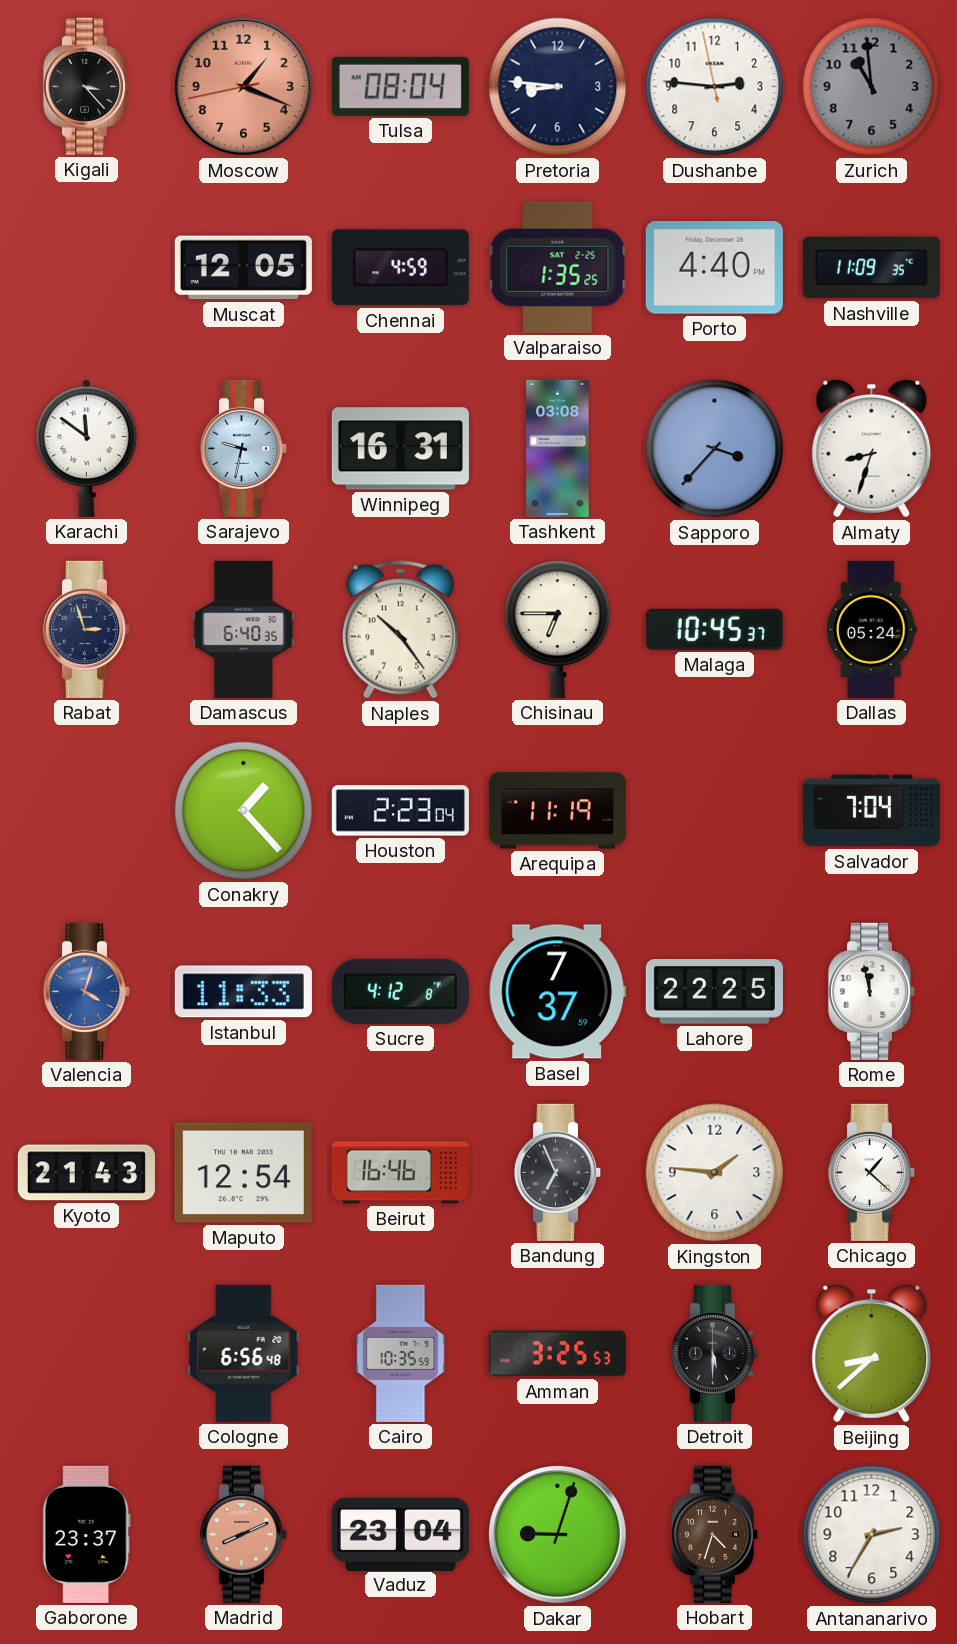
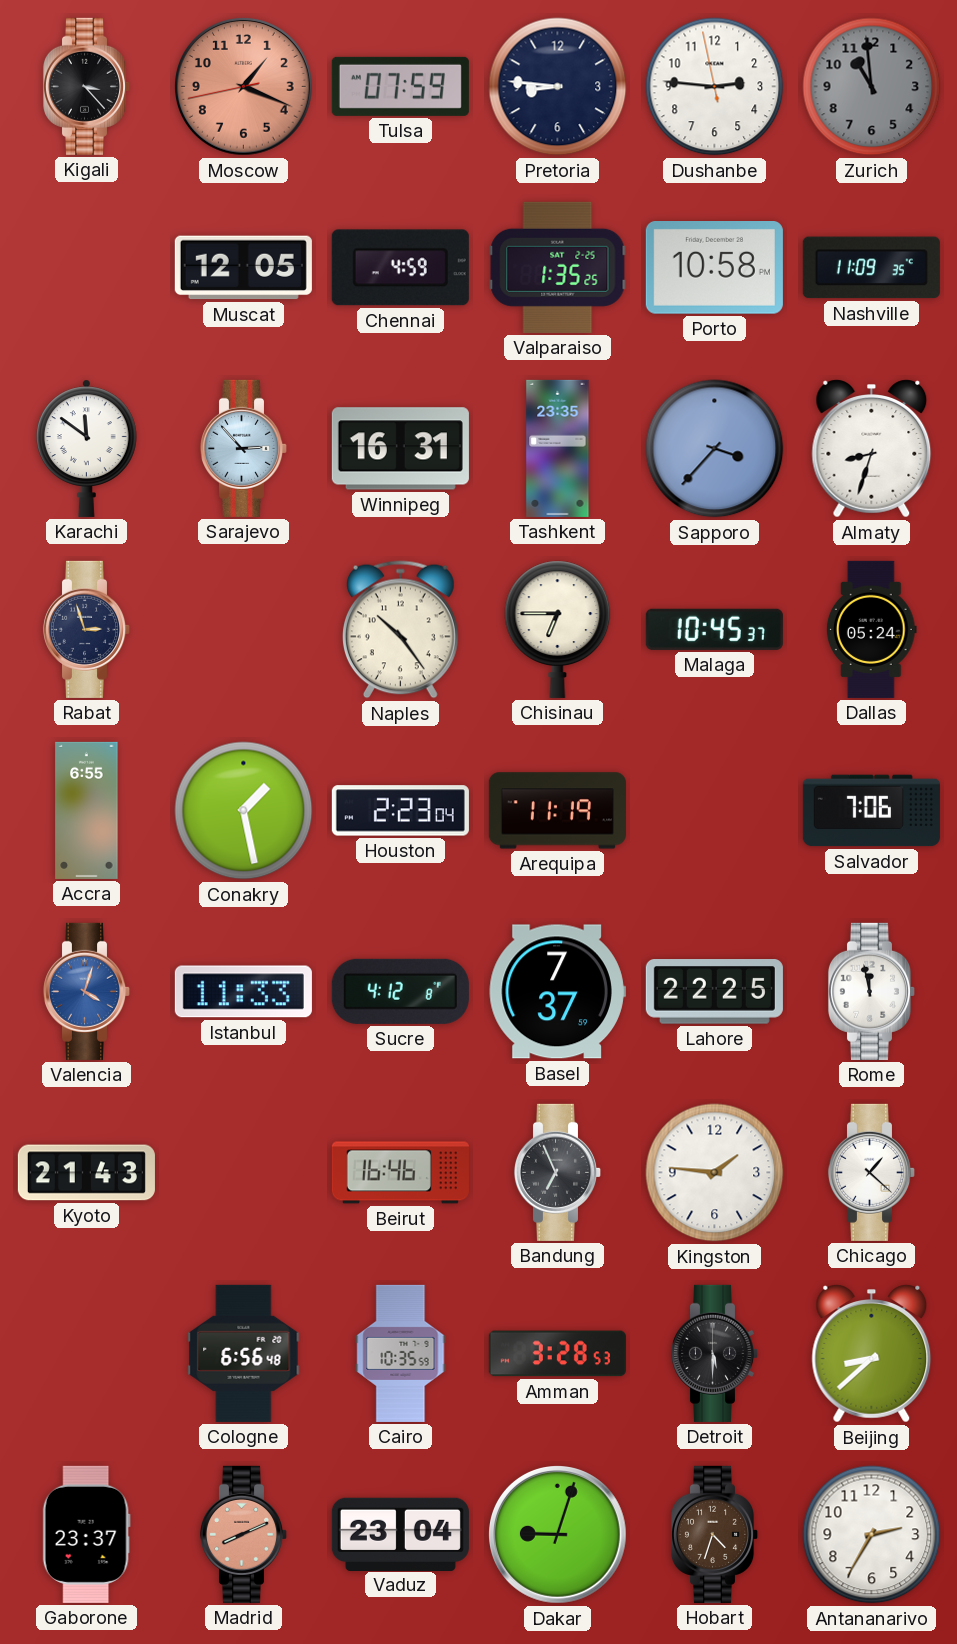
Tulsa: 08:04 -> 07:59
Porto: 4:40 -> 10:58
Sarajevo: 9:32 -> 2:53
Tashkent: 03:08 -> 23:35
Damascus: 6:40 -> none
Accra: none -> 6:55
Conakry: 1:23 -> 1:28
Salvador: 7:04 -> 7:06
Maputo: 12:54 -> none
Amman: 3:25 -> 3:28
